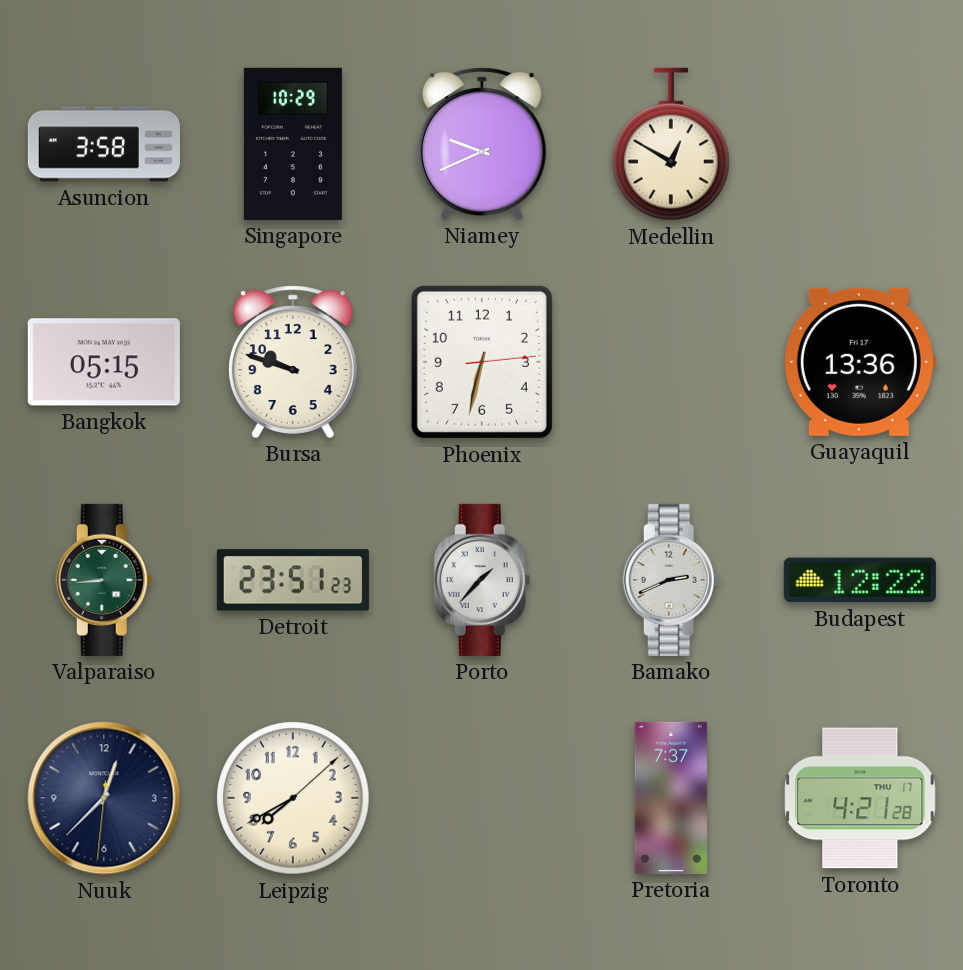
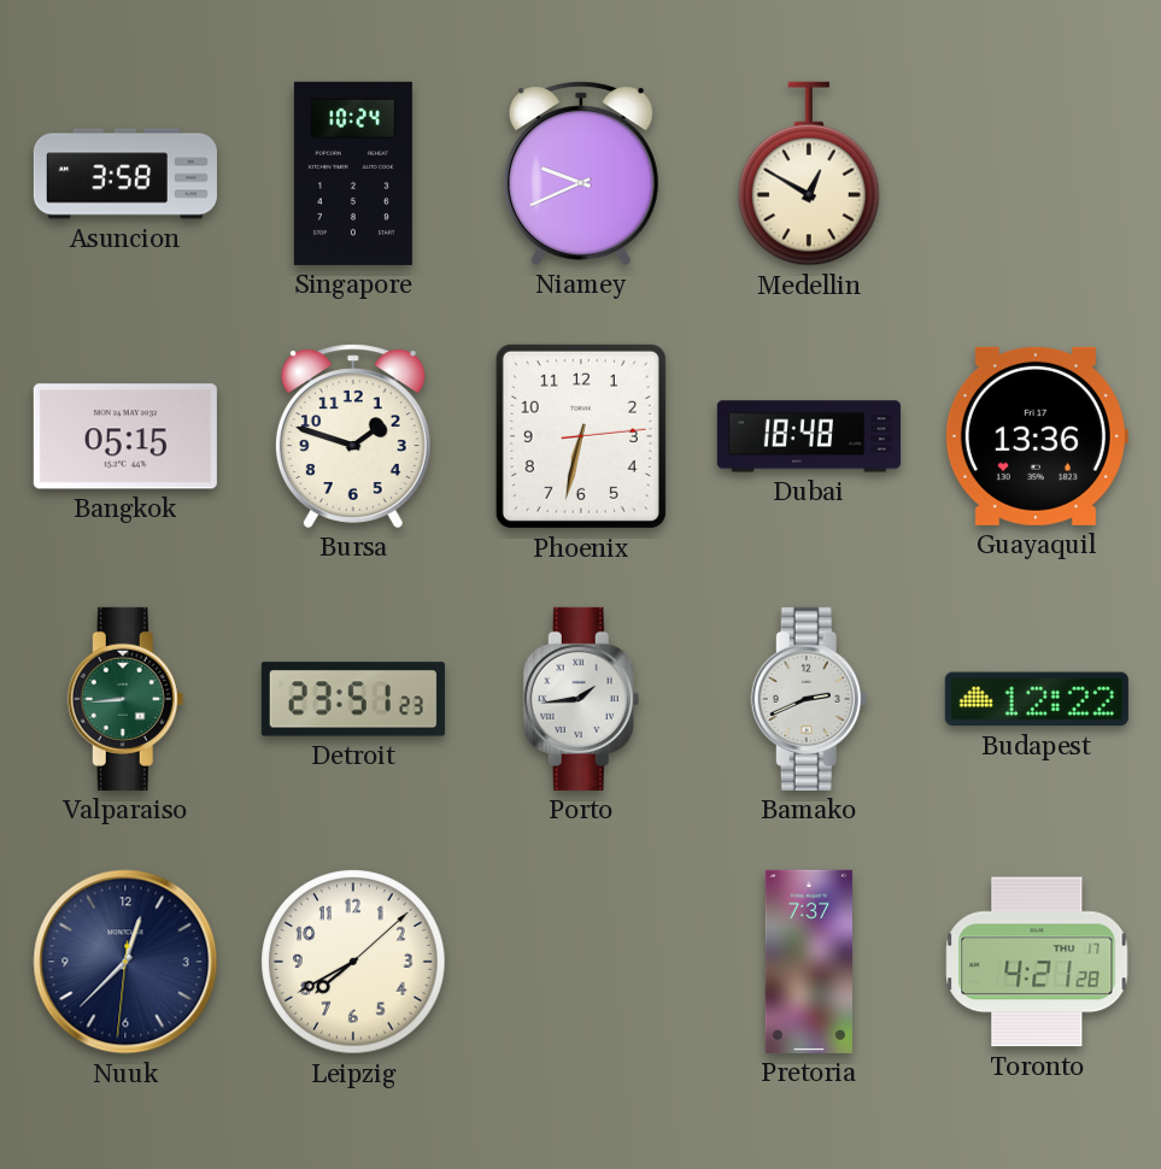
Singapore: 10:29 -> 10:24
Bursa: 9:48 -> 1:48
Dubai: none -> 18:48
Porto: 1:37 -> 1:44
